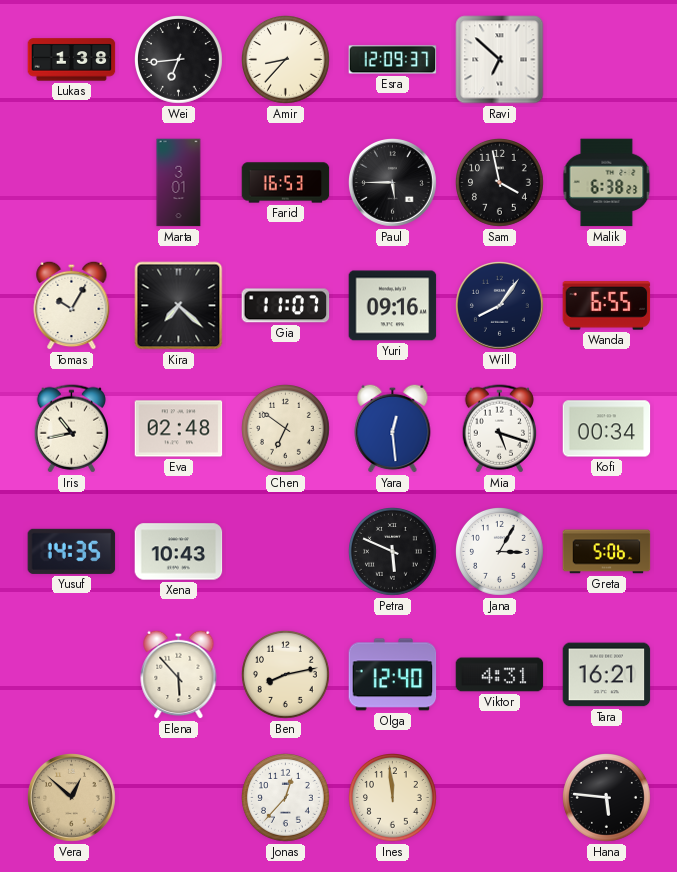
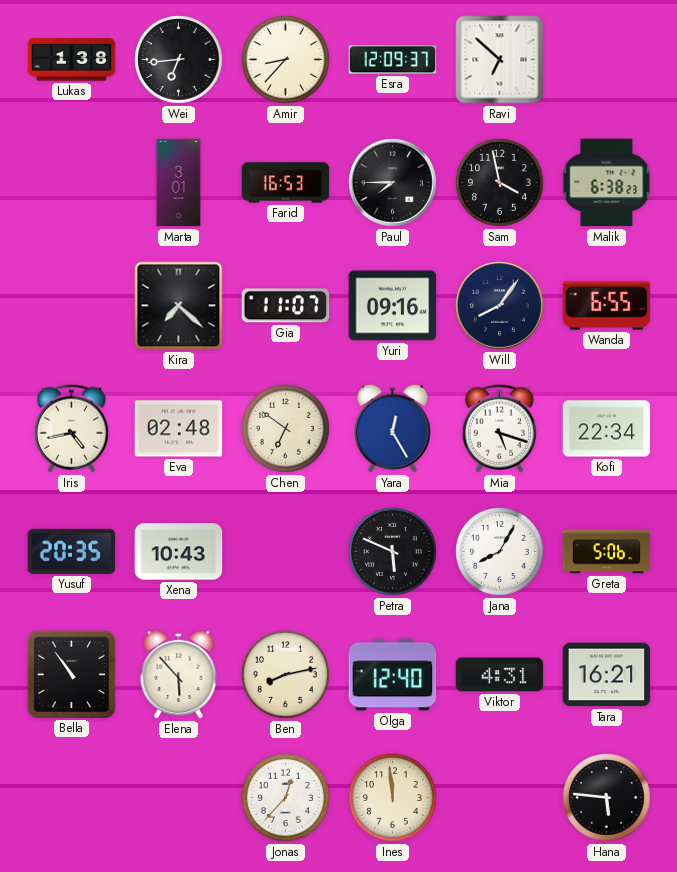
Paul: 5:45 -> 7:45
Tomas: 10:05 -> none
Iris: 10:43 -> 4:43
Yara: 12:29 -> 12:25
Kofi: 00:34 -> 22:34
Yusuf: 14:35 -> 20:35
Jana: 3:05 -> 8:05
Bella: none -> 10:54
Vera: 12:52 -> none
